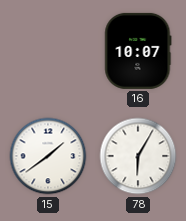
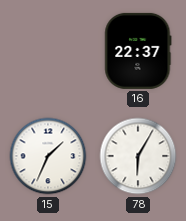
16: 10:07 -> 22:37
15: 1:39 -> 1:34
